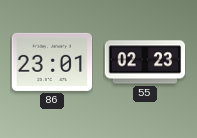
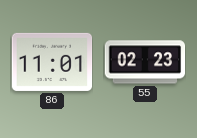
86: 23:01 -> 11:01
